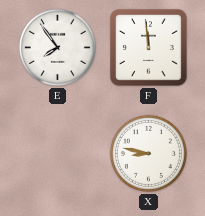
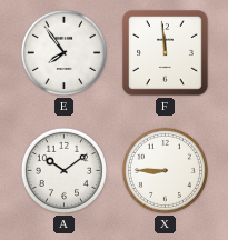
A: none -> 10:09
X: 8:47 -> 8:45
